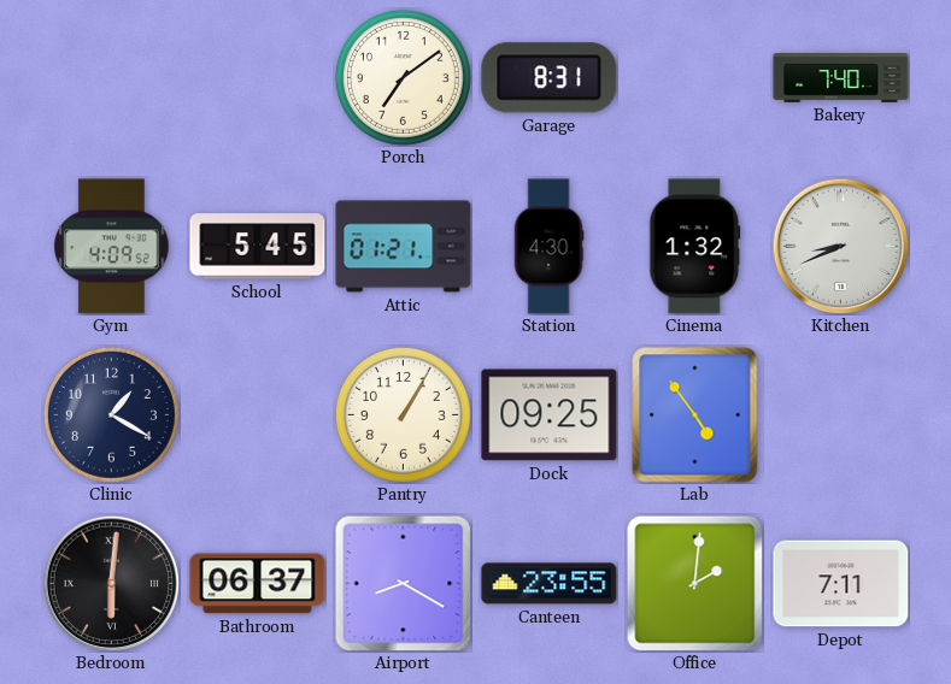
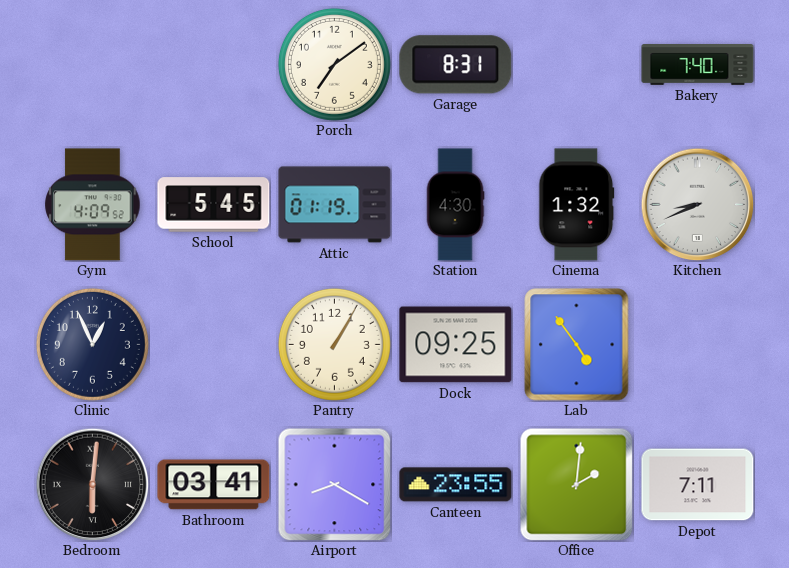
Attic: 01:21 -> 01:19
Clinic: 1:20 -> 12:56
Bathroom: 06:37 -> 03:41
